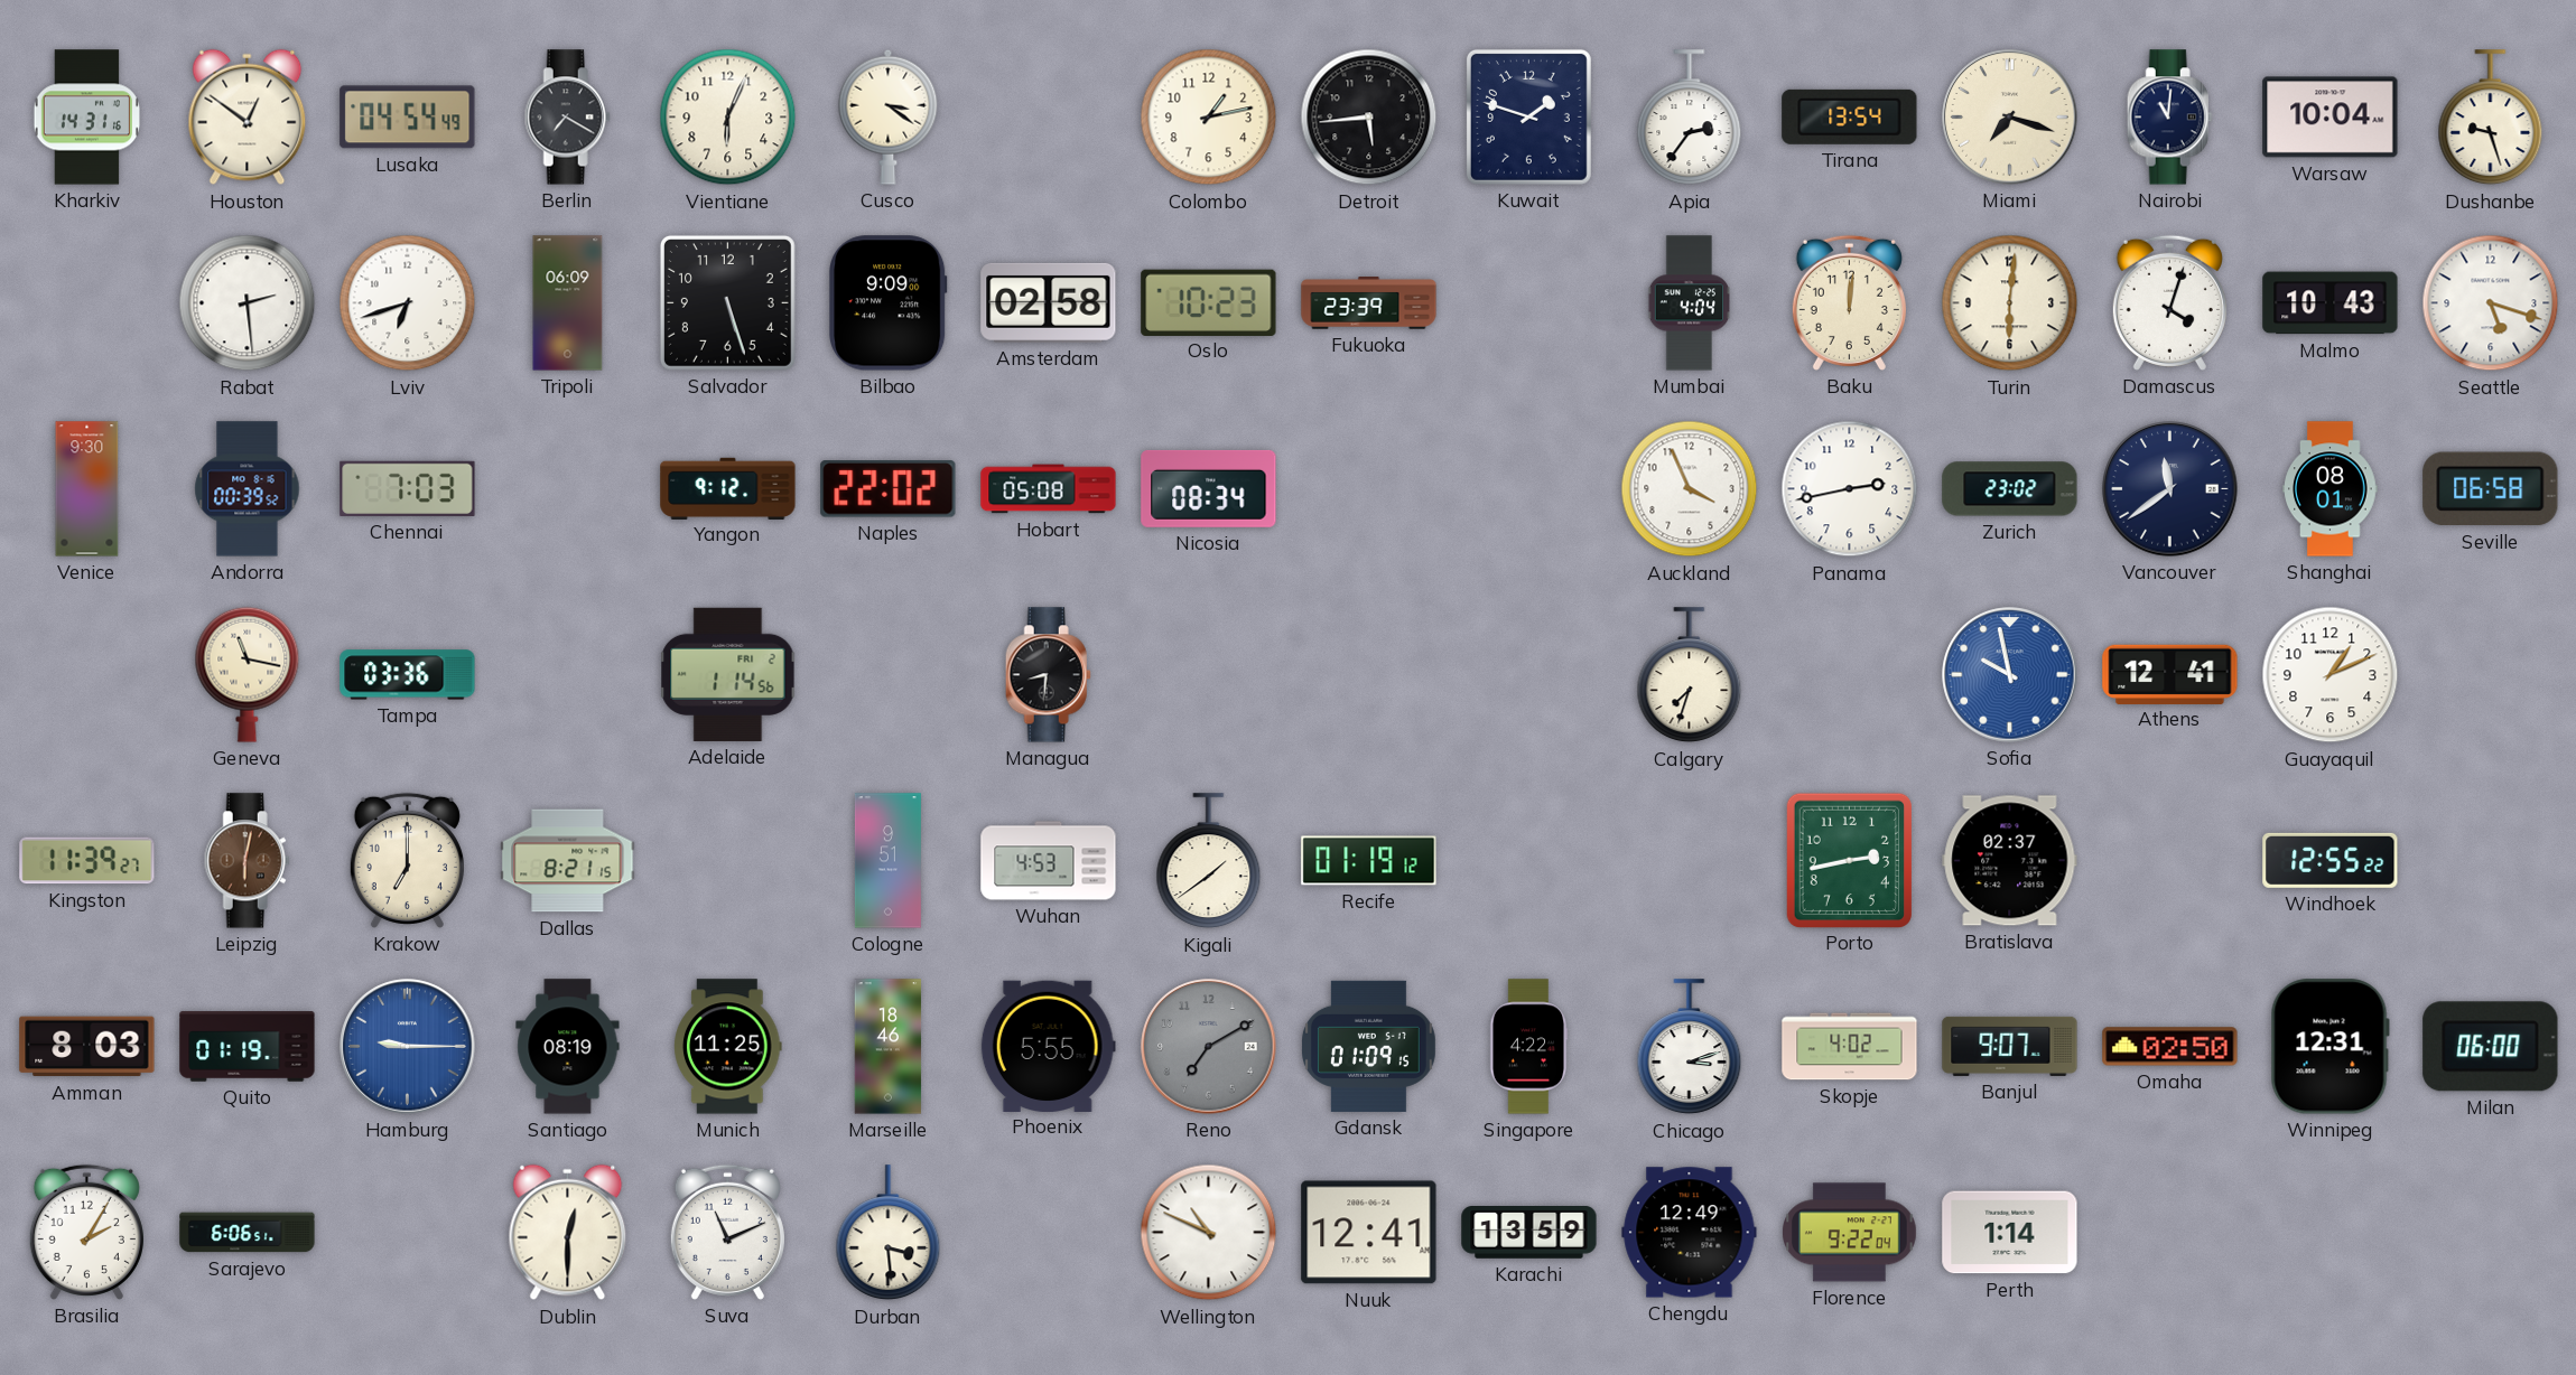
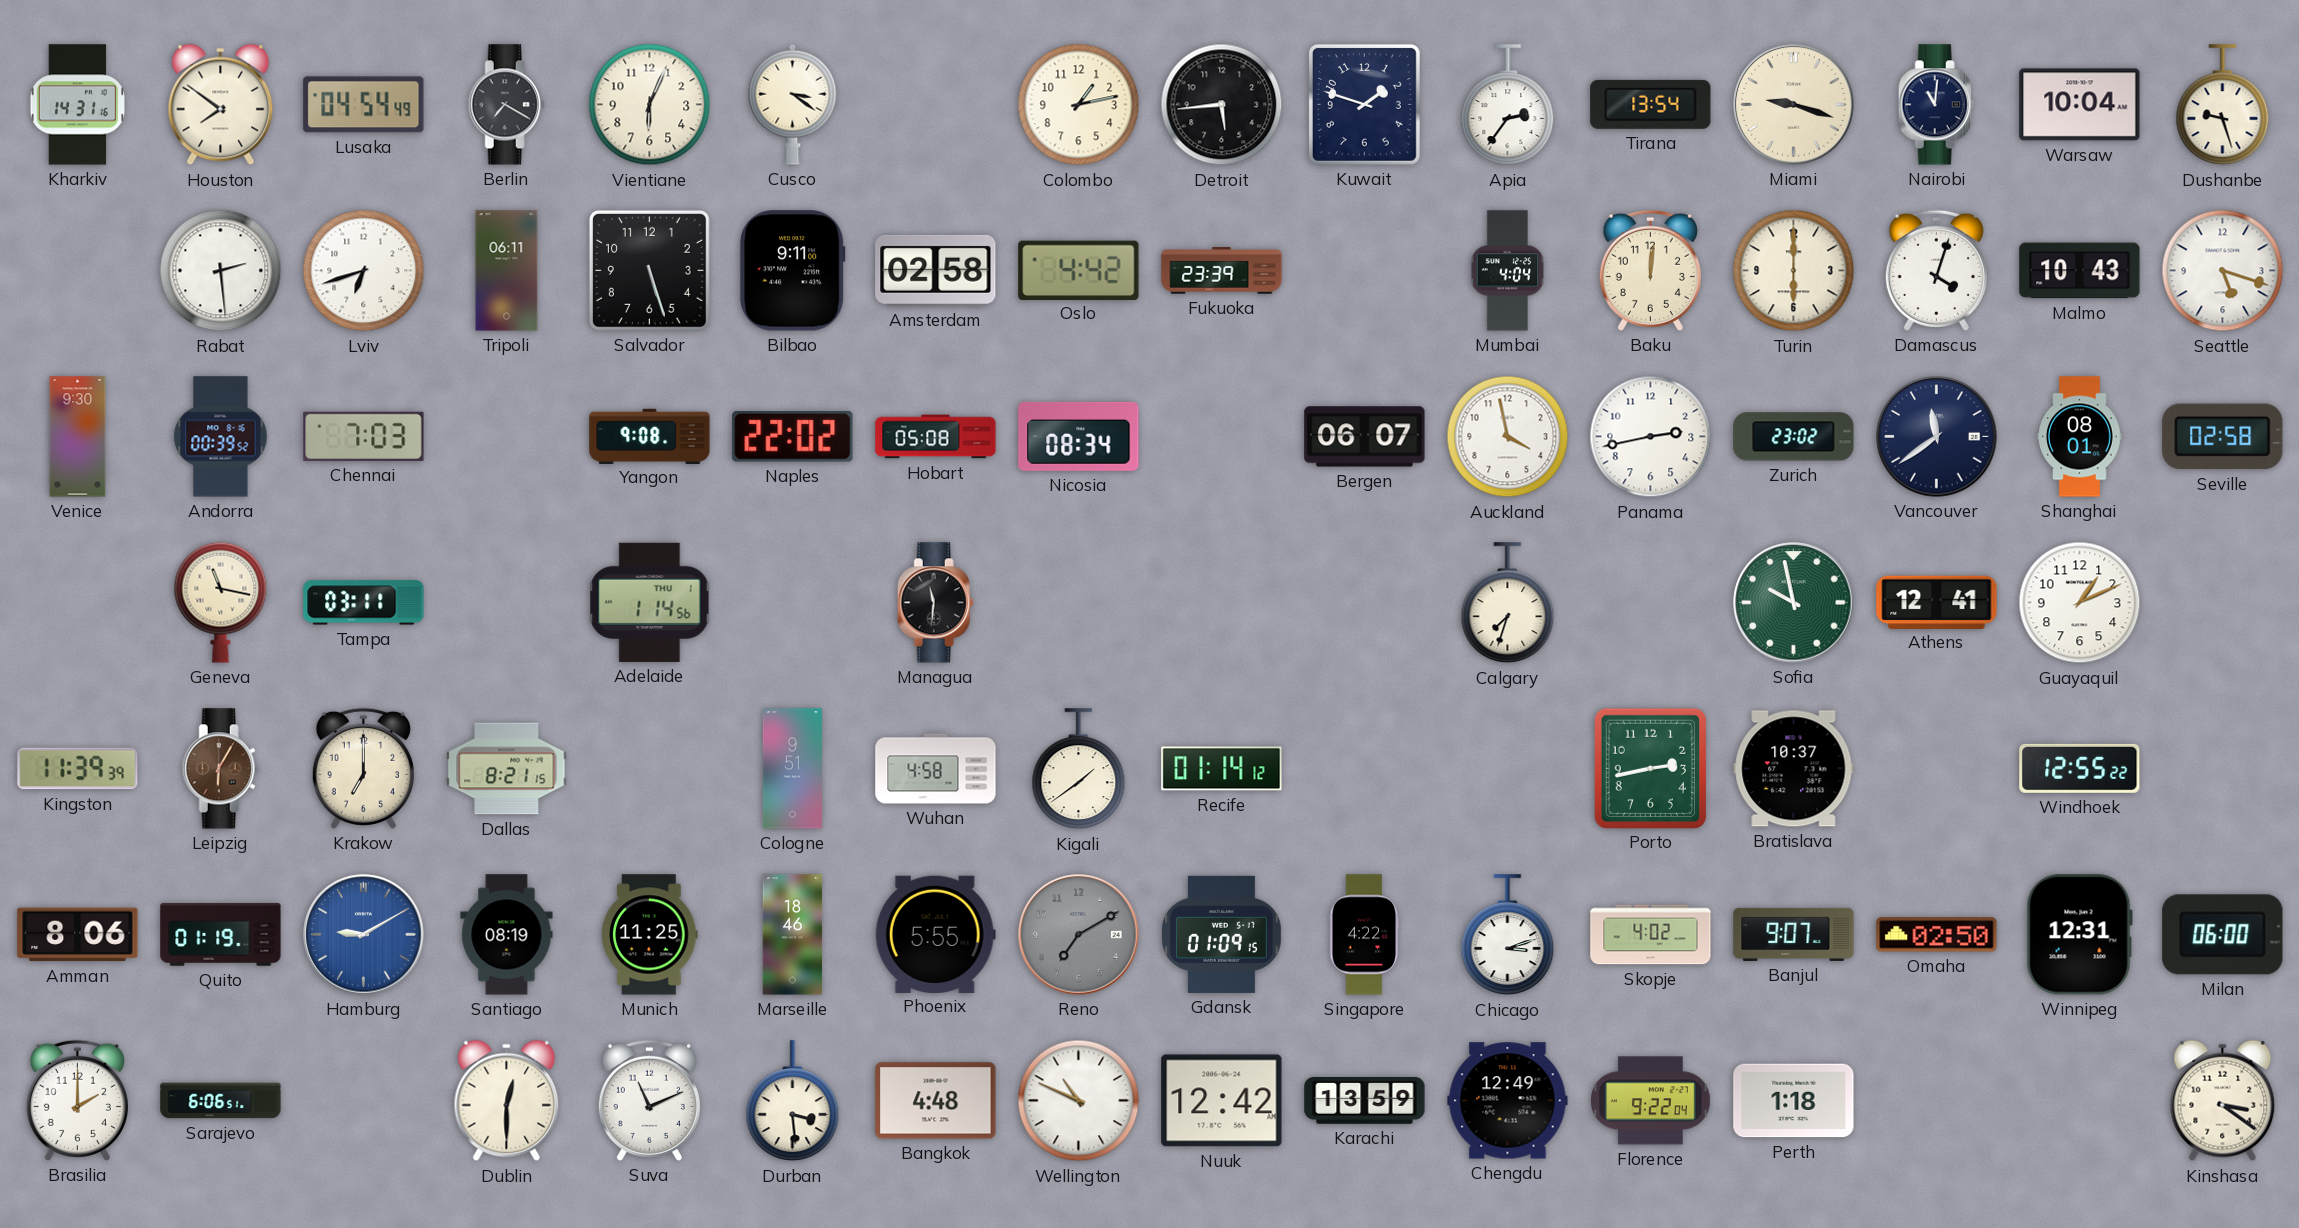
Houston: 12:51 -> 7:51
Miami: 7:18 -> 9:18
Tripoli: 06:09 -> 06:11
Bilbao: 9:09 -> 9:11
Oslo: 10:23 -> 4:42
Turin: 6:01 -> 6:00
Yangon: 9:12 -> 9:08
Bergen: none -> 06:07
Auckland: 3:56 -> 3:58
Seville: 06:58 -> 02:58
Tampa: 03:36 -> 03:11
Adelaide date: FRI 2 -> THU 1
Managua: 8:31 -> 11:31
Sofia dial: blue -> green
Kingston: 11:39:27 -> 11:39:39
Leipzig: 6:02 -> 6:05
Wuhan: 4:53 -> 4:58
Recife: 01:19 -> 01:14
Bratislava: 02:37 -> 10:37
Amman: 8:03 -> 8:06
Hamburg: 9:15 -> 9:10
Brasilia: 2:05 -> 2:00
Bangkok: none -> 4:48
Nuuk: 12:41 -> 12:42
Perth: 1:14 -> 1:18
Kinshasa: none -> 3:21
